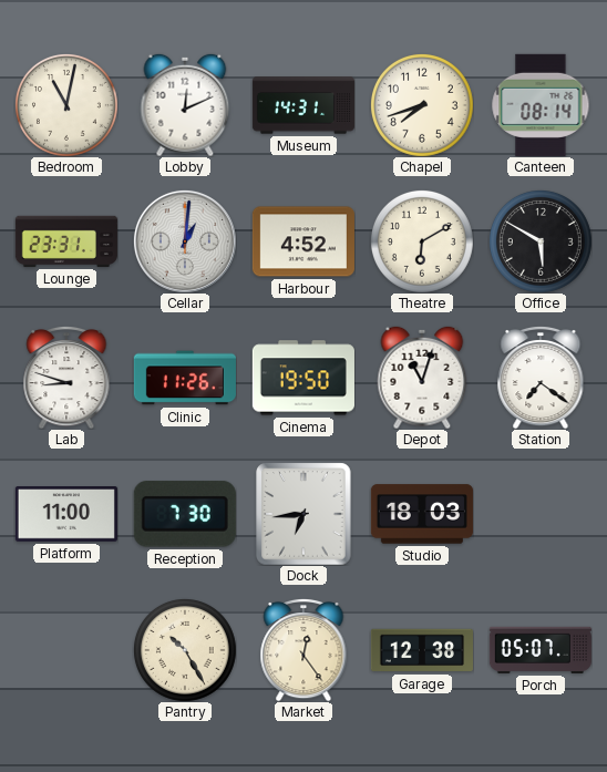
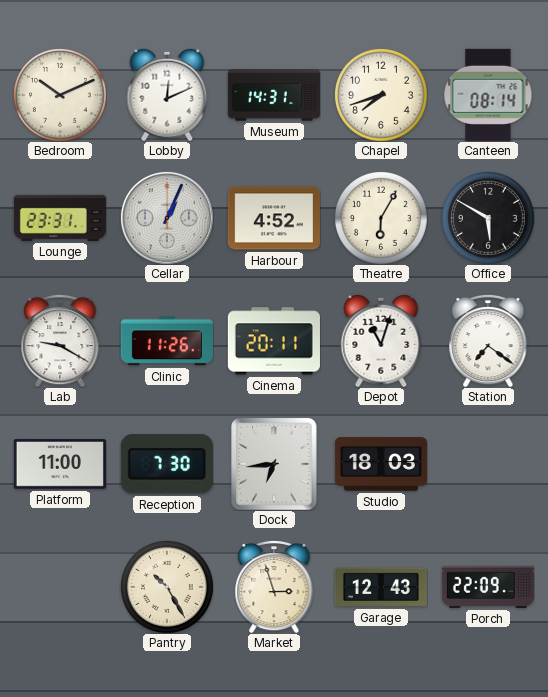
Bedroom: 11:02 -> 10:11
Cellar: 1:01 -> 1:04
Theatre: 6:10 -> 6:05
Lab: 8:48 -> 9:20
Cinema: 19:50 -> 20:11
Market: 12:24 -> 2:57
Garage: 12:38 -> 12:43
Porch: 05:07 -> 22:09
